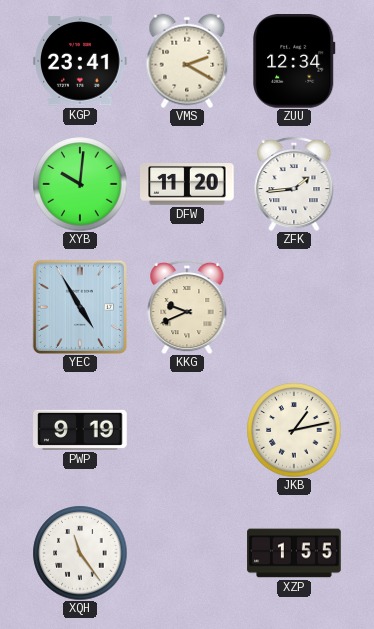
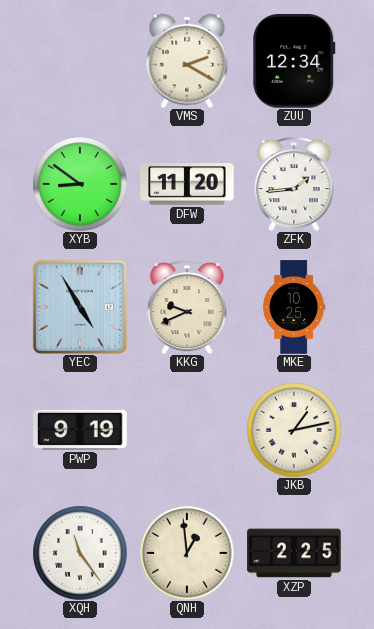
KGP: 23:41 -> none
XYB: 10:01 -> 8:51
MKE: none -> 10:25
QNH: none -> 12:59
XZP: 1:55 -> 2:25
